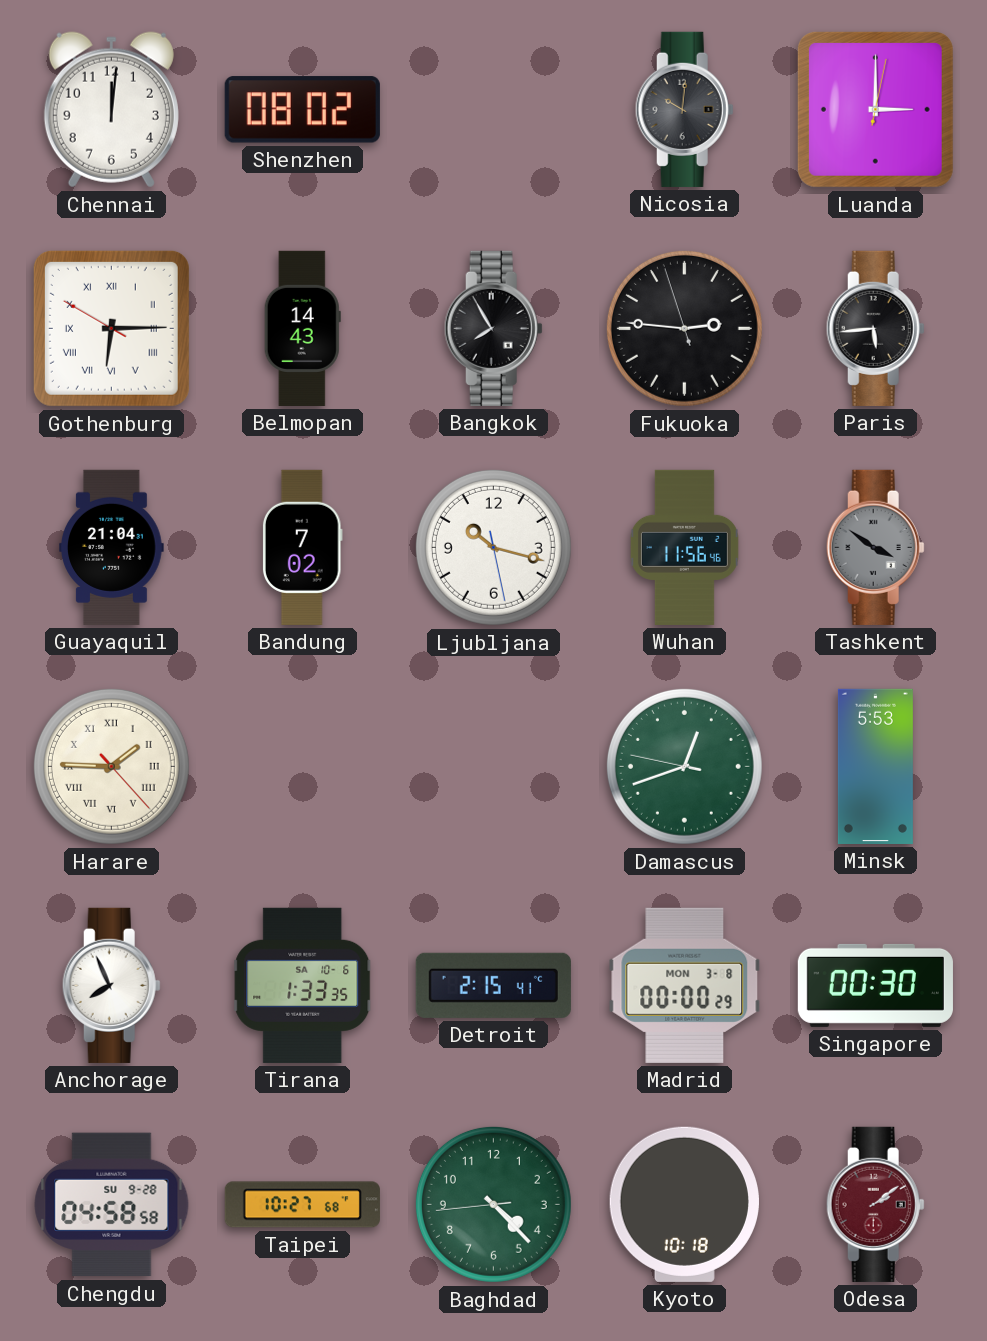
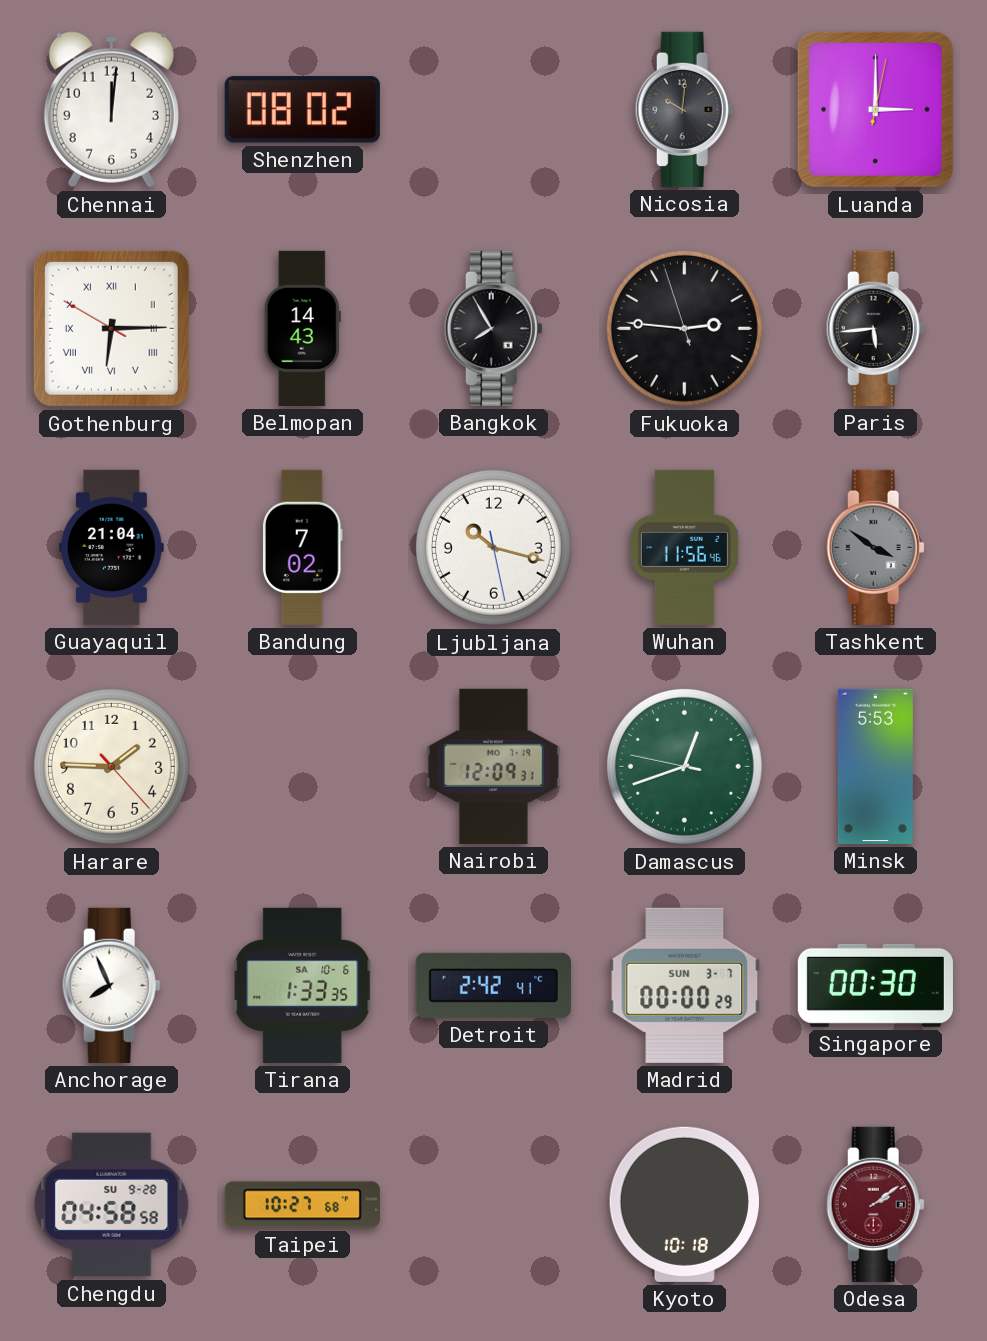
Harare numerals: Roman -> Arabic
Nairobi: none -> 12:09
Detroit: 2:15 -> 2:42
Madrid date: MON 3-8 -> SUN 3-7
Baghdad: 4:22 -> none
